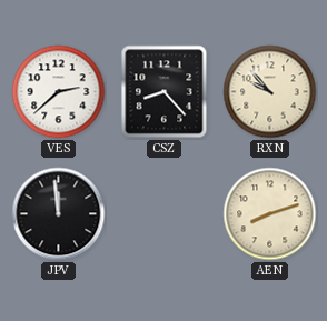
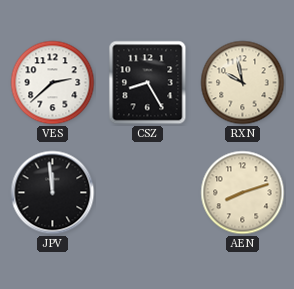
CSZ: 8:23 -> 8:25
RXN: 9:53 -> 9:58
